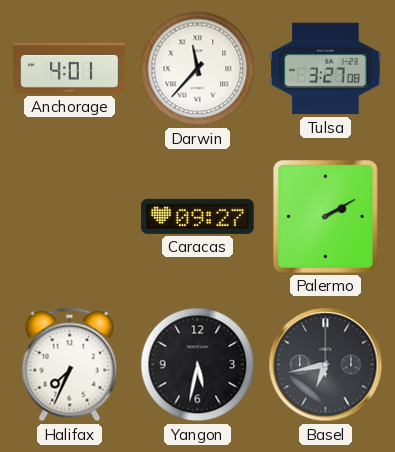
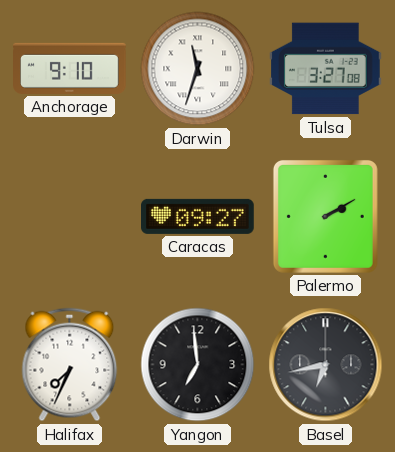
Anchorage: 4:01 -> 9:10
Darwin: 11:37 -> 11:33
Yangon: 5:32 -> 6:59
